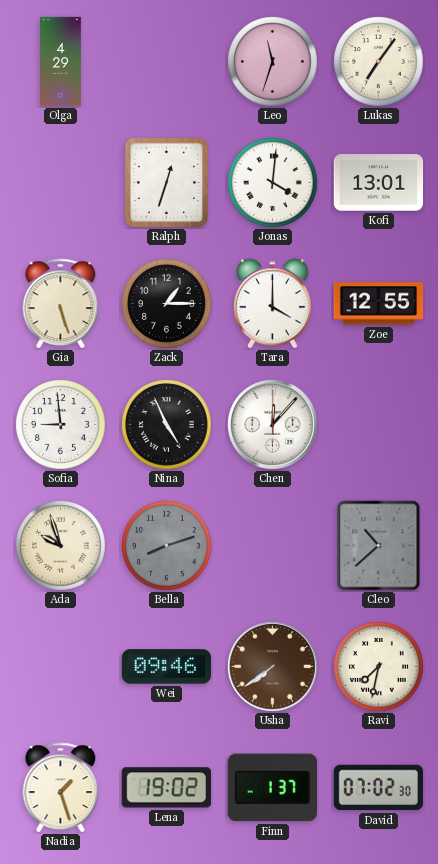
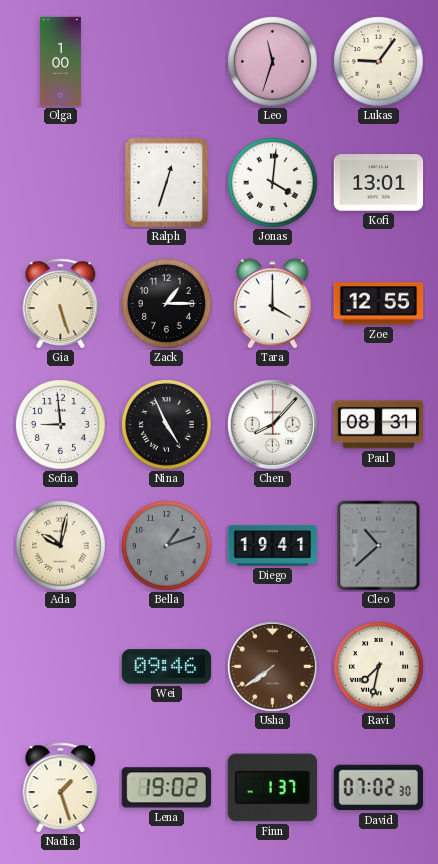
Olga: 4:29 -> 1:00
Lukas: 7:06 -> 9:06
Chen: 12:07 -> 8:07
Paul: none -> 08:31
Ada: 9:57 -> 10:02
Bella: 8:12 -> 1:12
Diego: none -> 19:41
